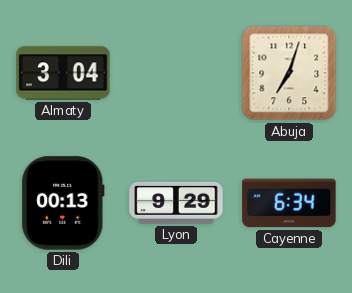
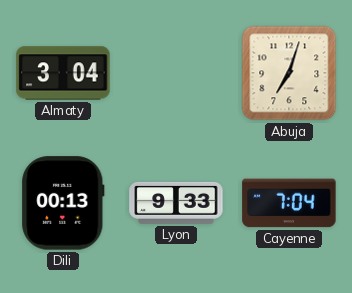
Lyon: 9:29 -> 9:33
Cayenne: 6:34 -> 7:04
